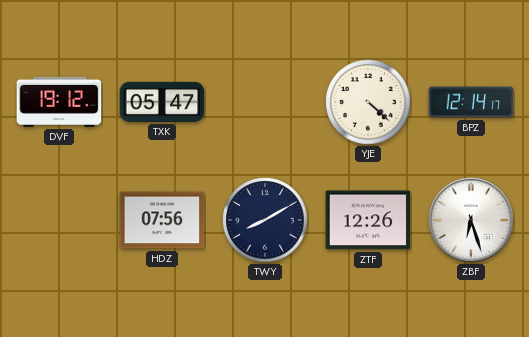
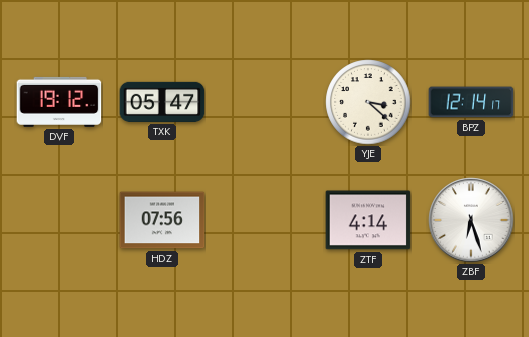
YJE: 4:22 -> 3:22
TWY: 8:10 -> none
ZTF: 12:26 -> 4:14
